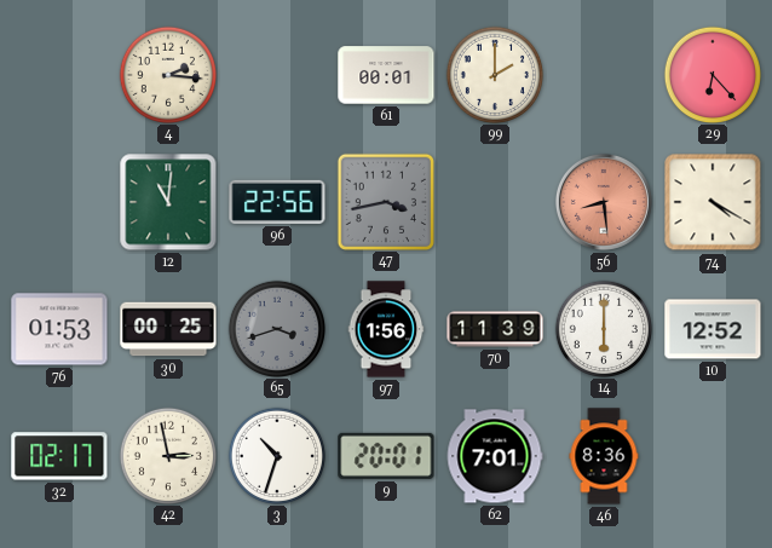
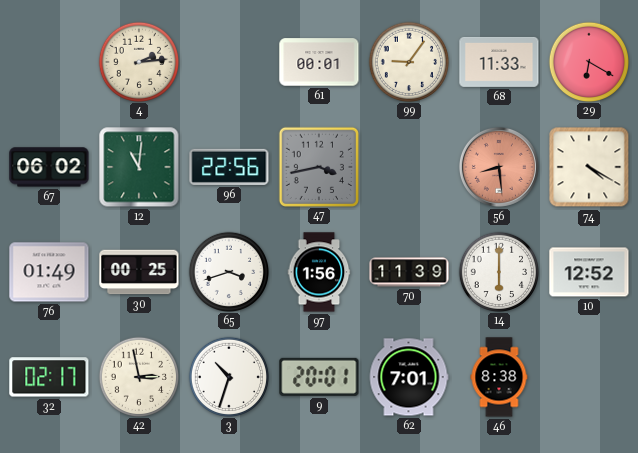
4: 2:16 -> 2:14
99: 2:00 -> 9:06
68: none -> 11:33
29: 6:23 -> 6:20
67: none -> 06:02
76: 01:53 -> 01:49
65 dial: grey -> white
46: 8:36 -> 8:38
